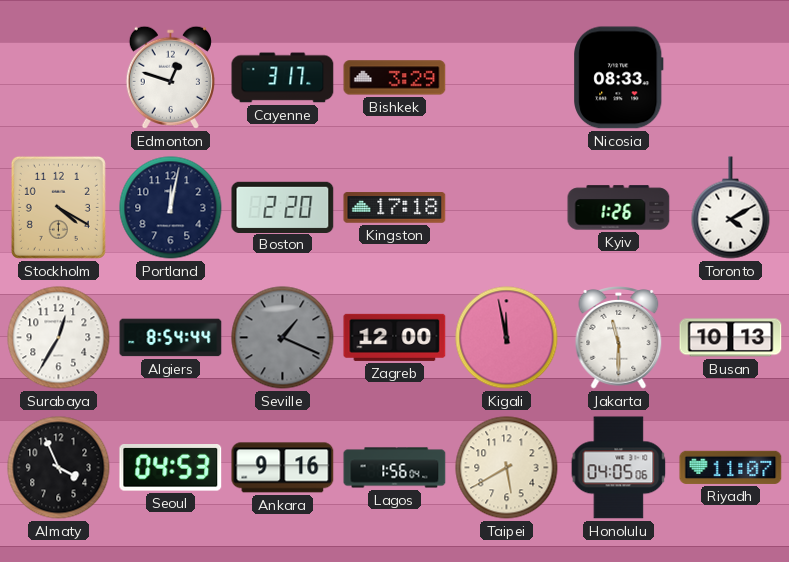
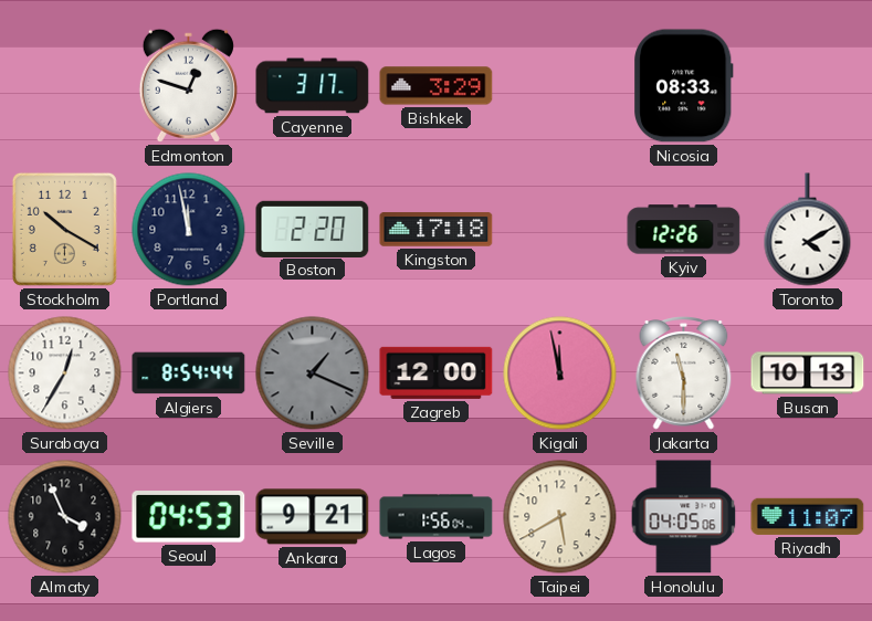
Stockholm: 4:20 -> 10:20
Portland: 12:02 -> 11:58
Kyiv: 1:26 -> 12:26
Ankara: 9:16 -> 9:21
